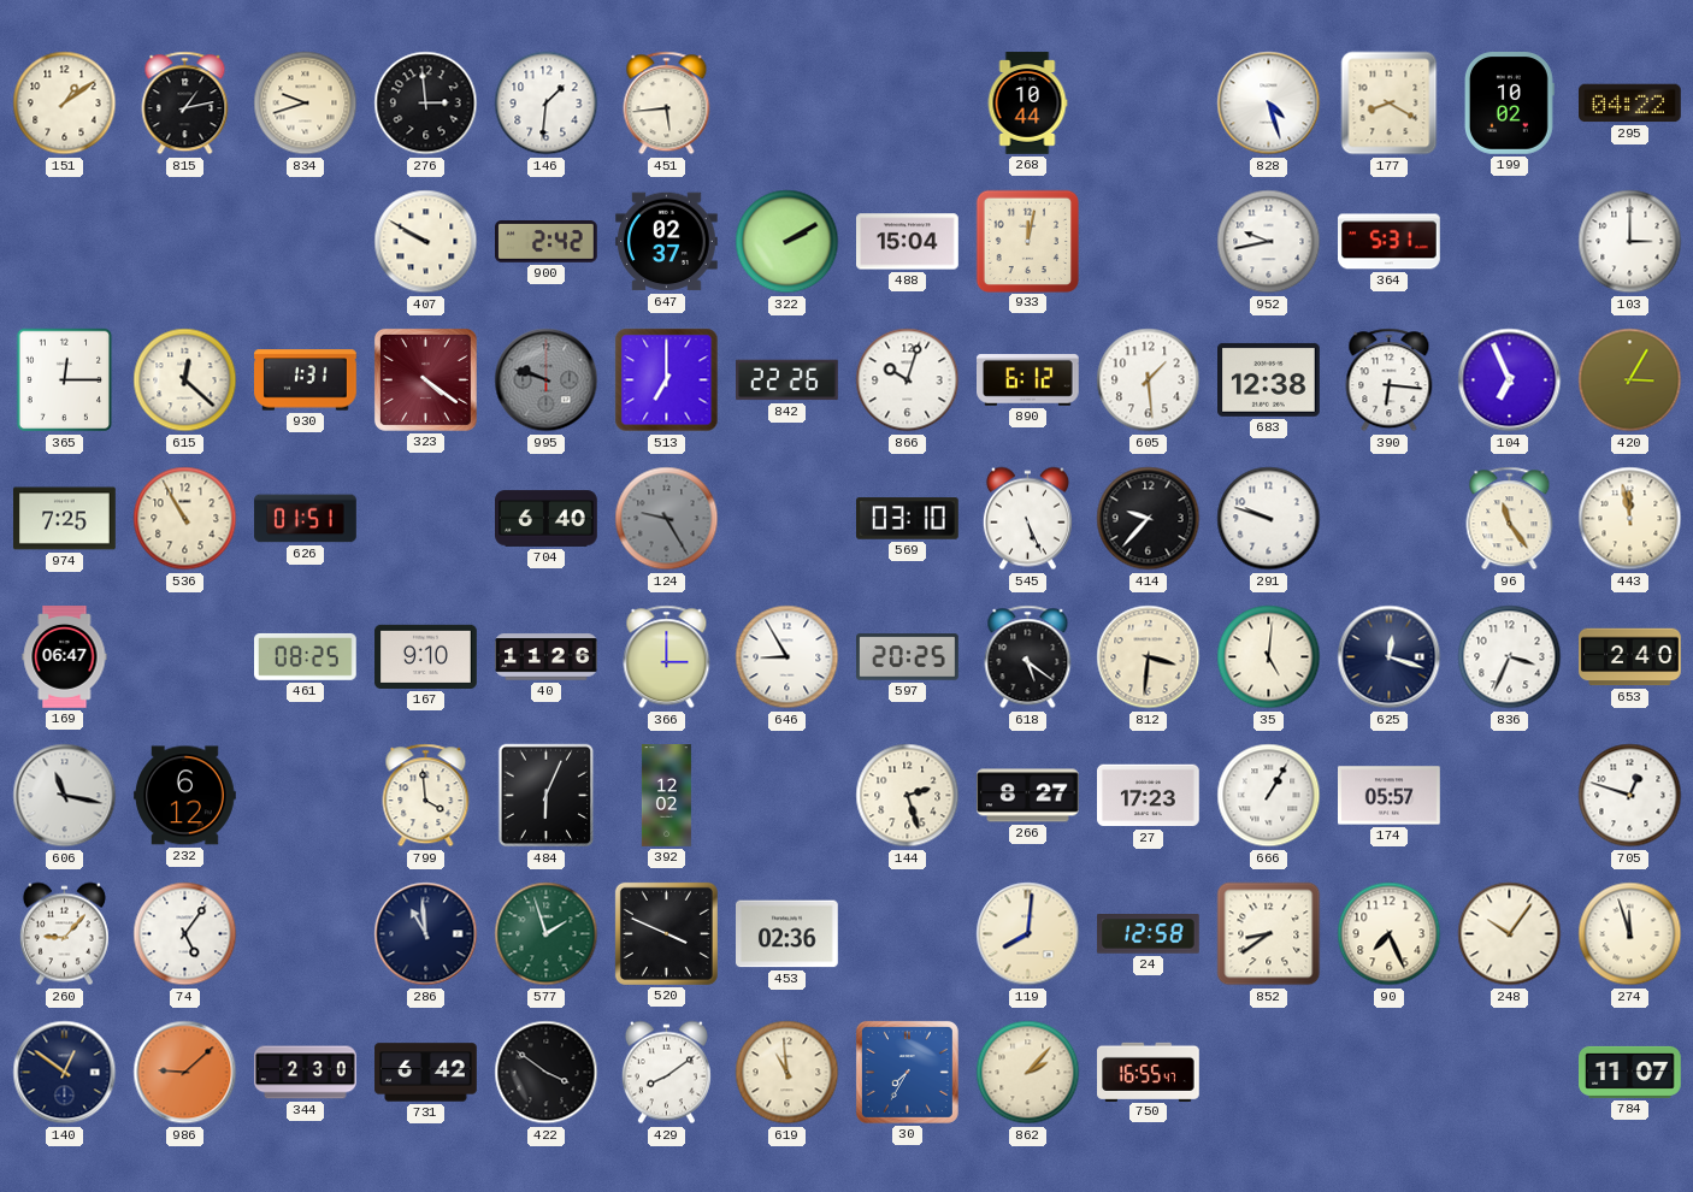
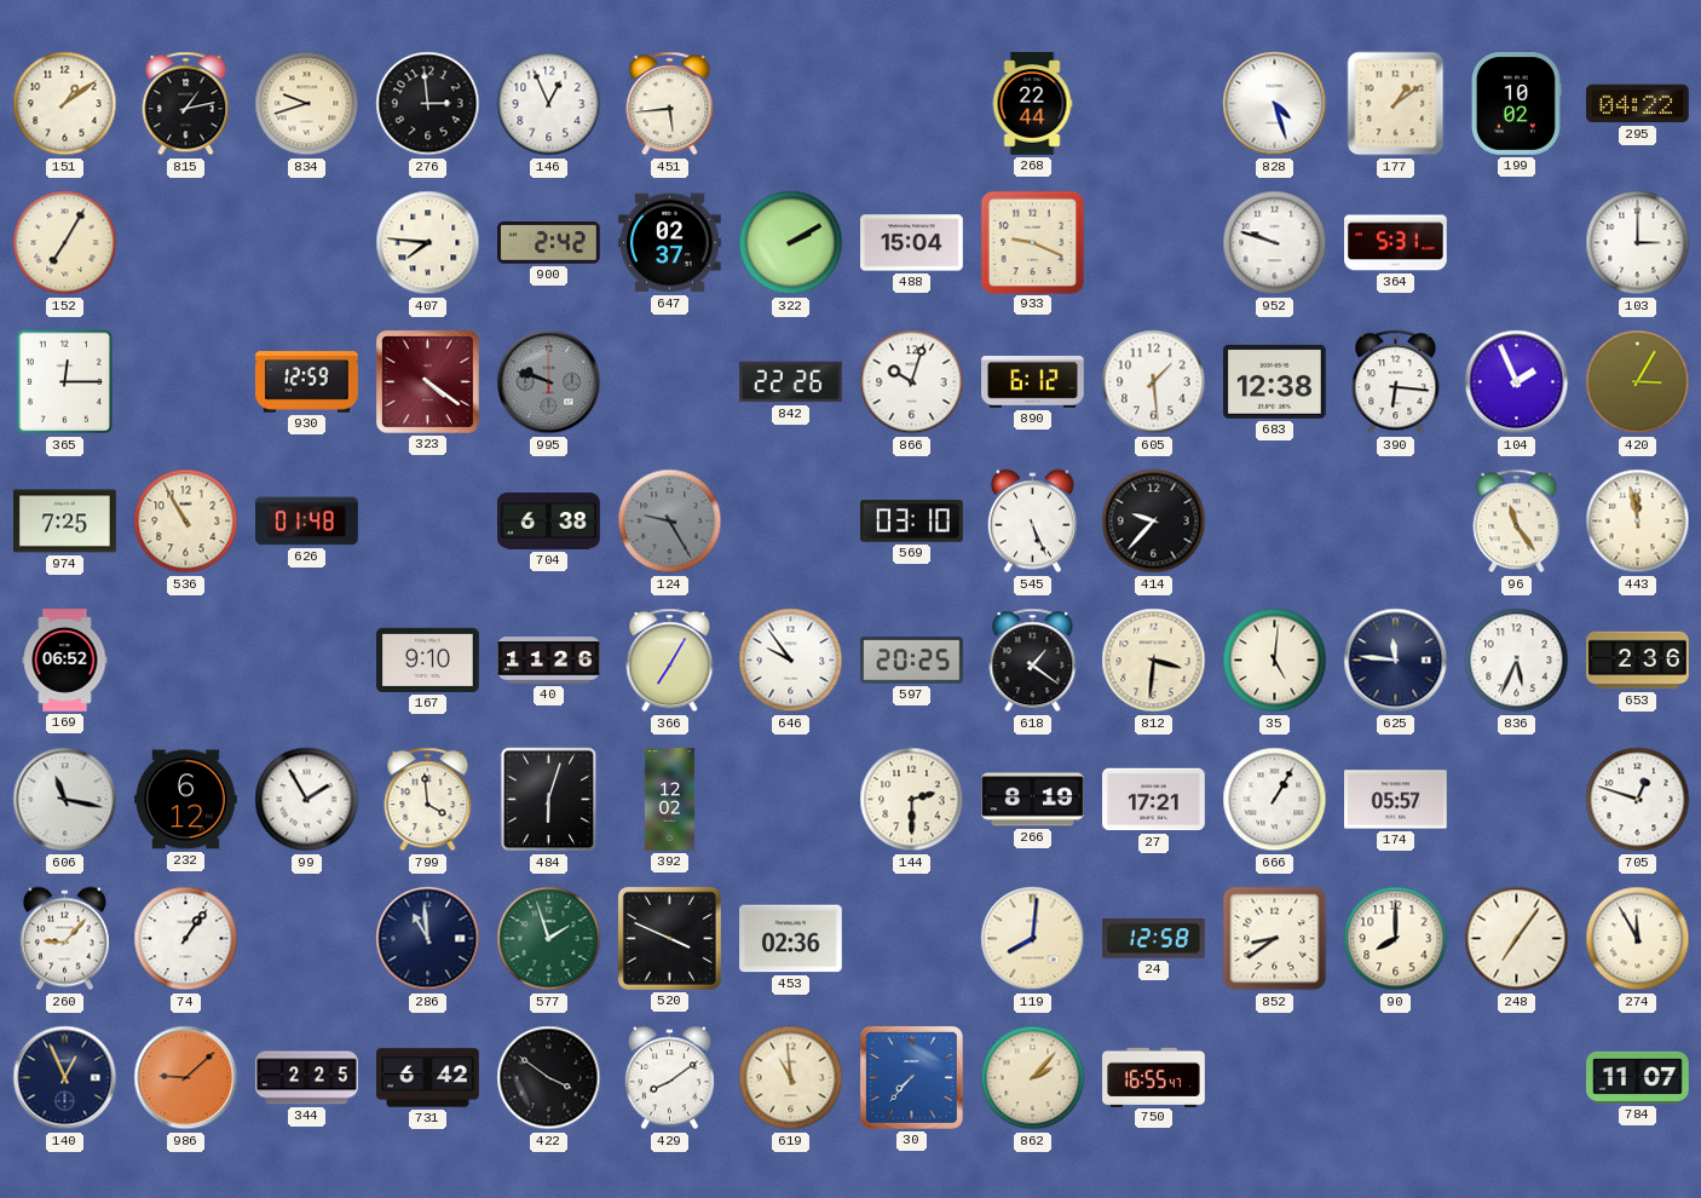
146: 1:31 -> 12:56
268: 10:44 -> 22:44
177: 8:20 -> 1:09
152: none -> 7:05
407: 9:50 -> 7:46
933: 12:02 -> 9:19
952: 9:43 -> 9:48
615: 12:22 -> none
930: 1:31 -> 12:59
513: 7:00 -> none
104: 6:56 -> 1:56
626: 01:51 -> 01:48
704: 6:40 -> 6:38
291: 9:48 -> none
169: 06:47 -> 06:52
461: 08:25 -> none
366: 3:00 -> 7:05
646: 8:55 -> 9:54
618: 5:21 -> 1:21
625: 12:18 -> 11:46
836: 3:34 -> 5:34
653: 2:40 -> 2:36
99: none -> 1:55
484: 6:04 -> 6:03
144: 2:27 -> 2:30
266: 8:27 -> 8:19
27: 17:23 -> 17:21
74: 5:06 -> 1:06
90: 7:26 -> 8:00
248: 10:06 -> 7:06
274: 11:57 -> 11:55
140: 12:51 -> 12:56
344: 2:30 -> 2:25
30: 7:35 -> 7:37
